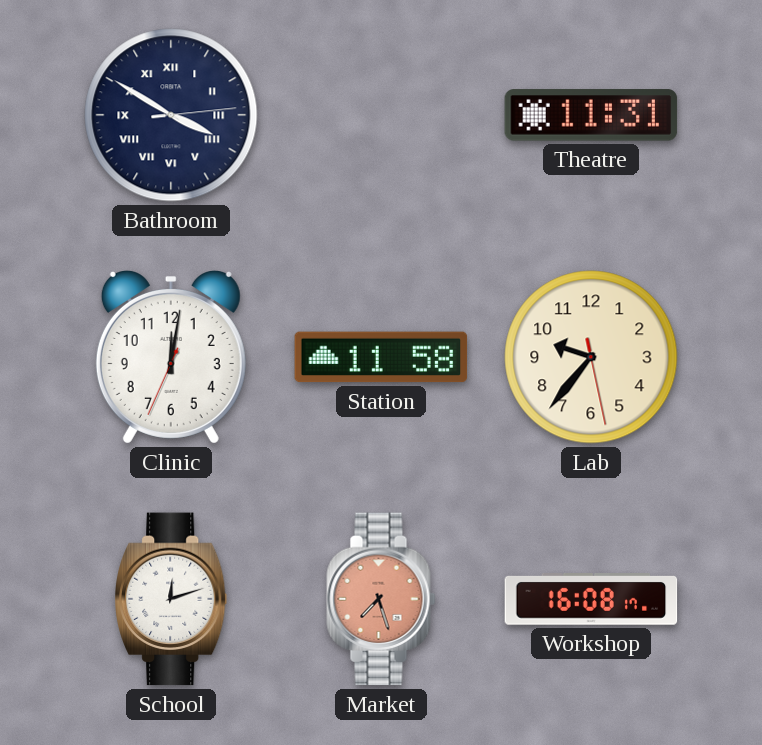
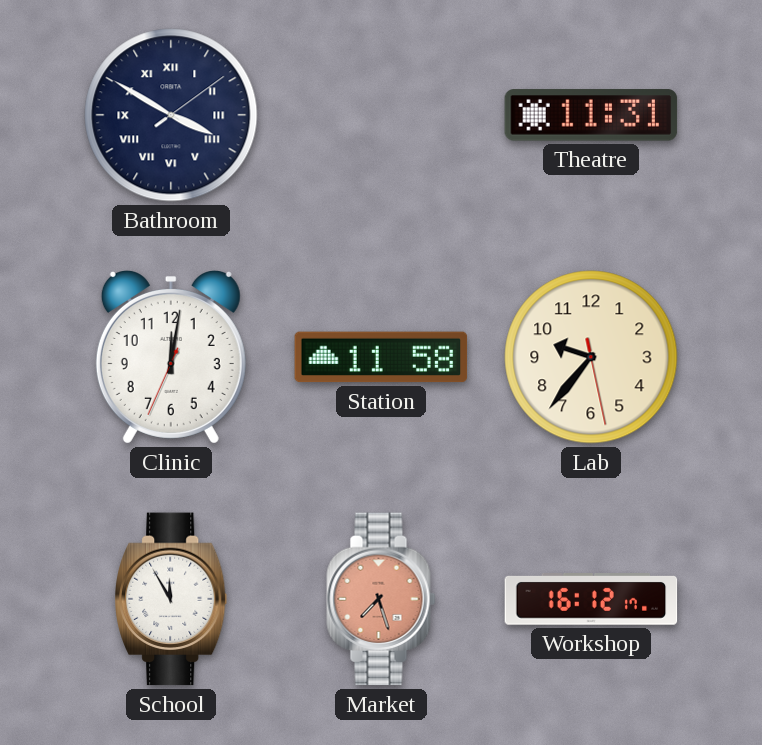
Bathroom: 3:50:14 -> 3:50:09
School: 12:12 -> 11:55
Workshop: 16:08 -> 16:12
